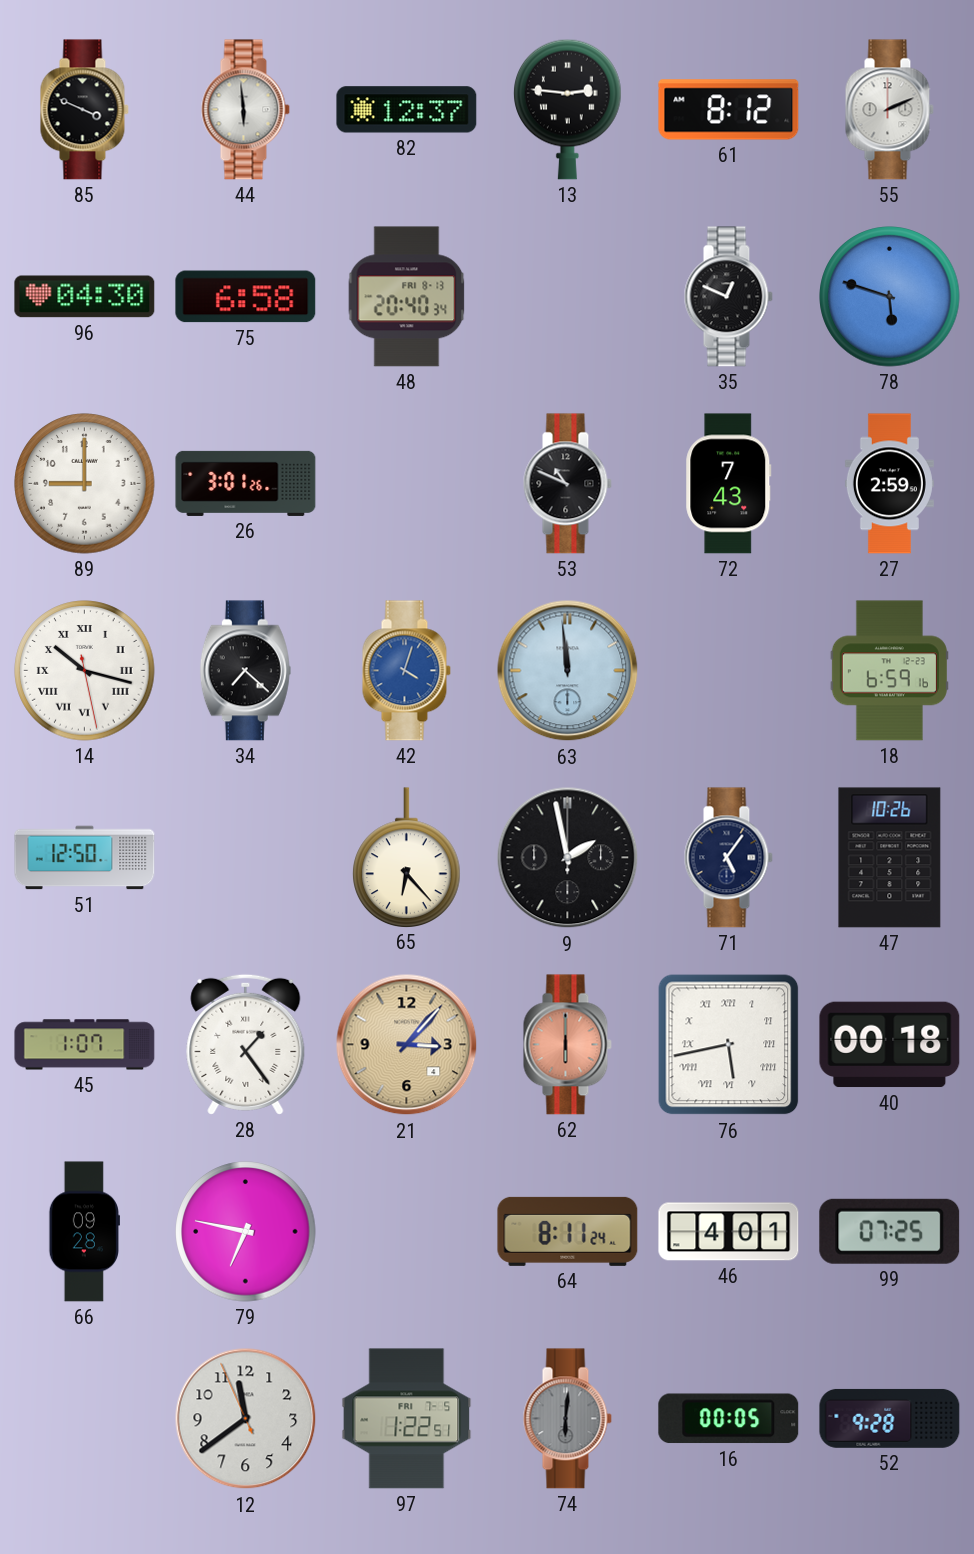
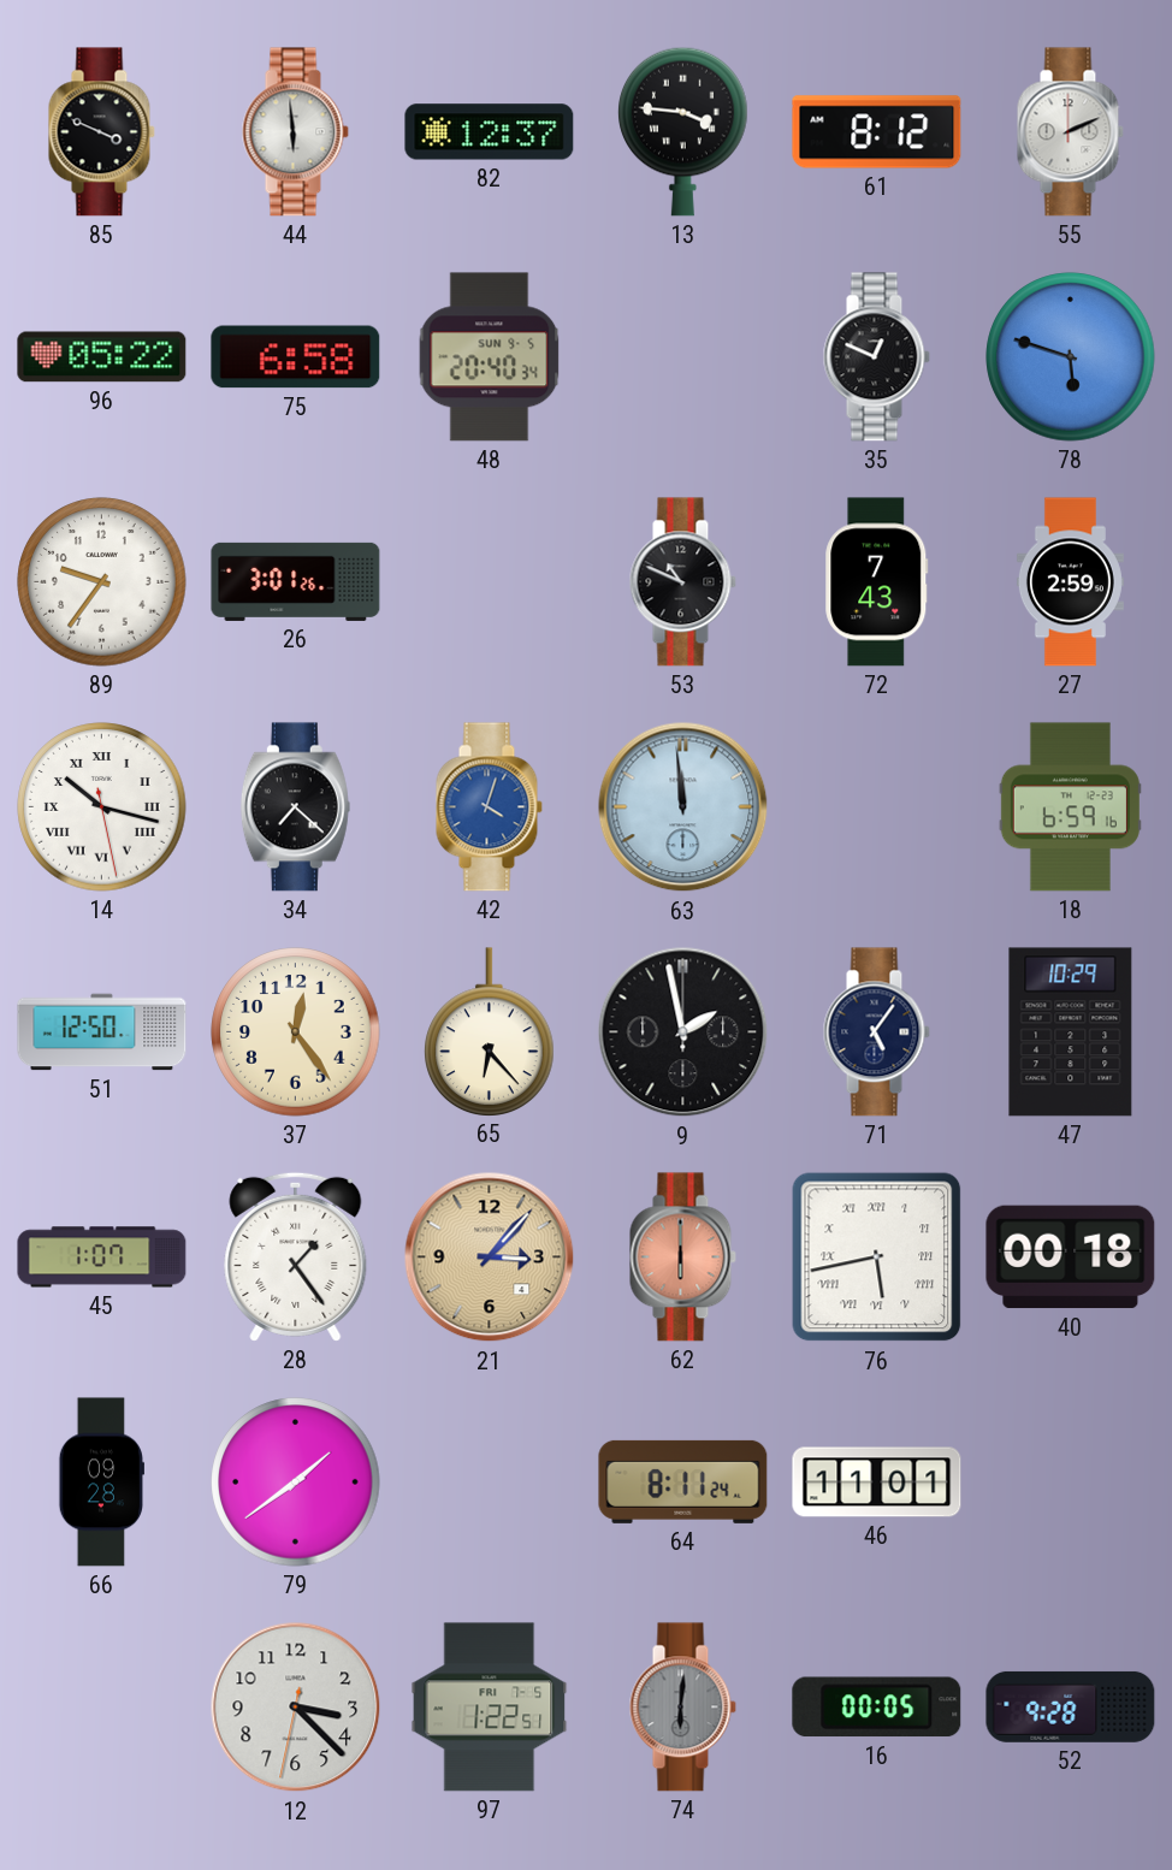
13: 2:46 -> 3:46
96: 04:30 -> 05:22
48 date: FRI 8-13 -> SUN 9-5
89: 9:00 -> 9:36
37: none -> 12:24
47: 10:26 -> 10:29
79: 6:47 -> 1:39
46: 4:01 -> 11:01
99: 07:25 -> none
12: 11:38 -> 3:22
